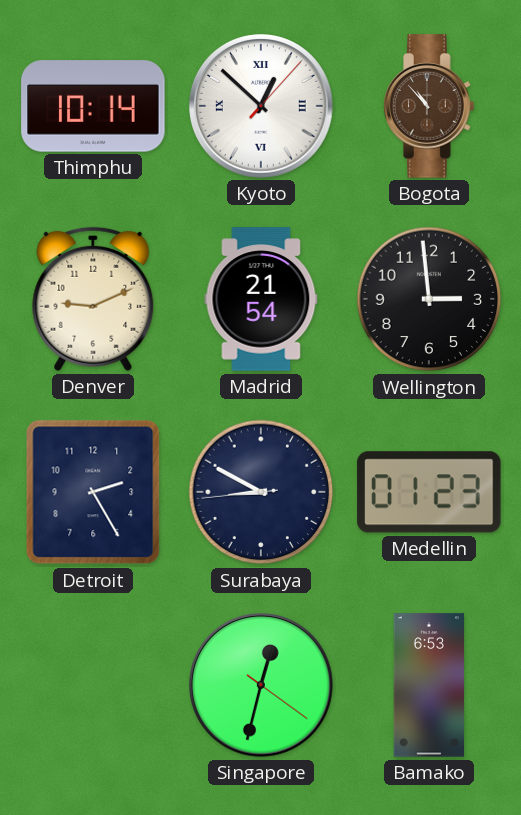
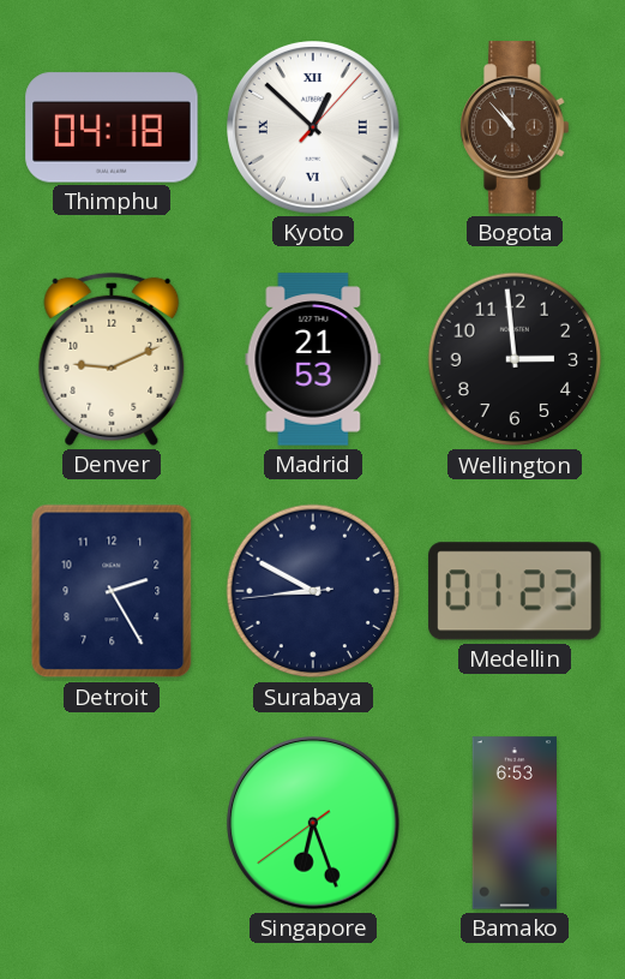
Thimphu: 10:14 -> 04:18
Madrid: 21:54 -> 21:53
Singapore: 12:32 -> 6:26
